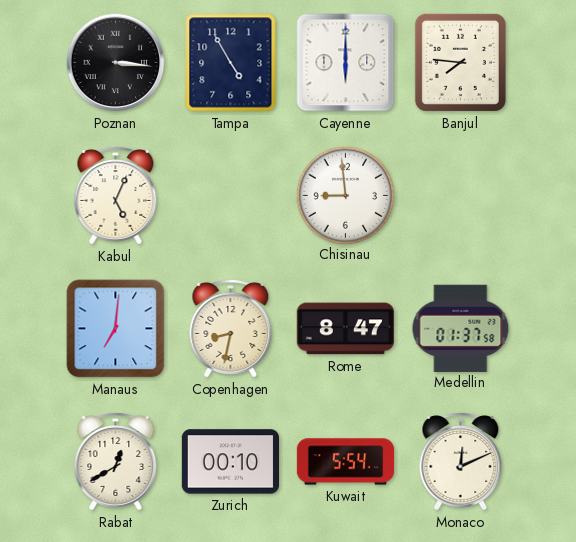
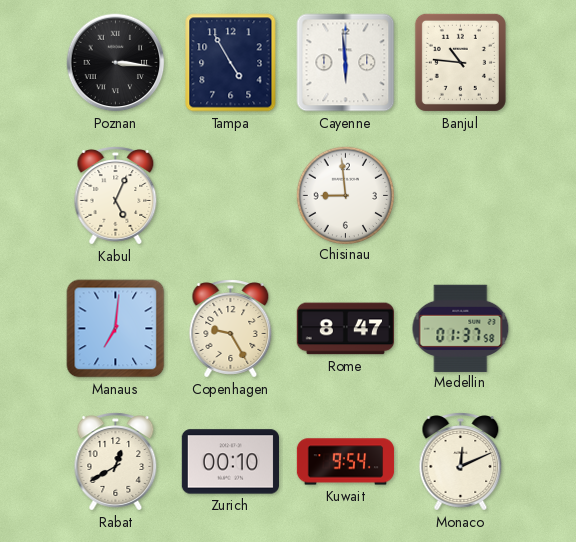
Cayenne: 6:00 -> 5:59
Banjul: 7:46 -> 10:46
Copenhagen: 8:32 -> 9:25
Kuwait: 5:54 -> 9:54
